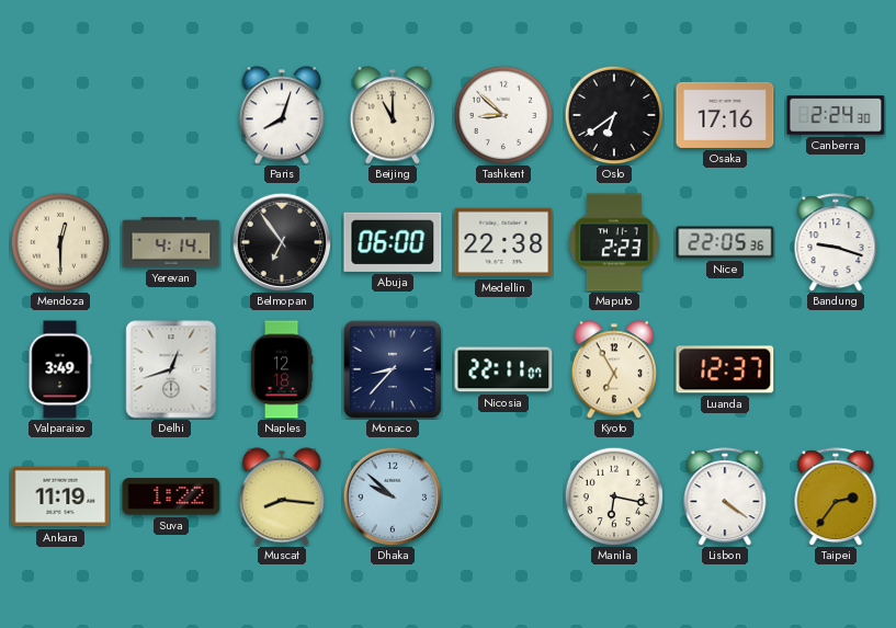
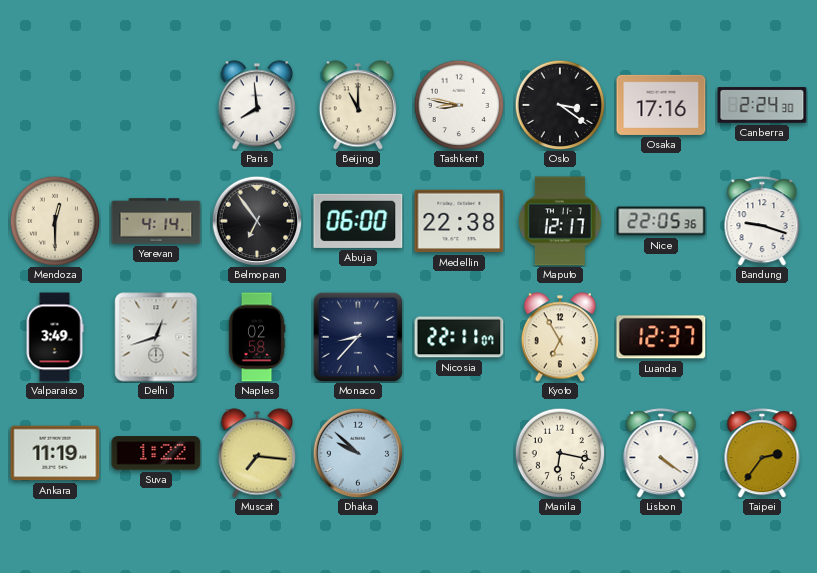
Paris: 8:03 -> 7:59
Tashkent: 8:52 -> 8:47
Oslo: 6:39 -> 3:21
Maputo: 2:23 -> 12:17
Naples: 12:18 -> 02:58
Muscat: 8:16 -> 7:16
